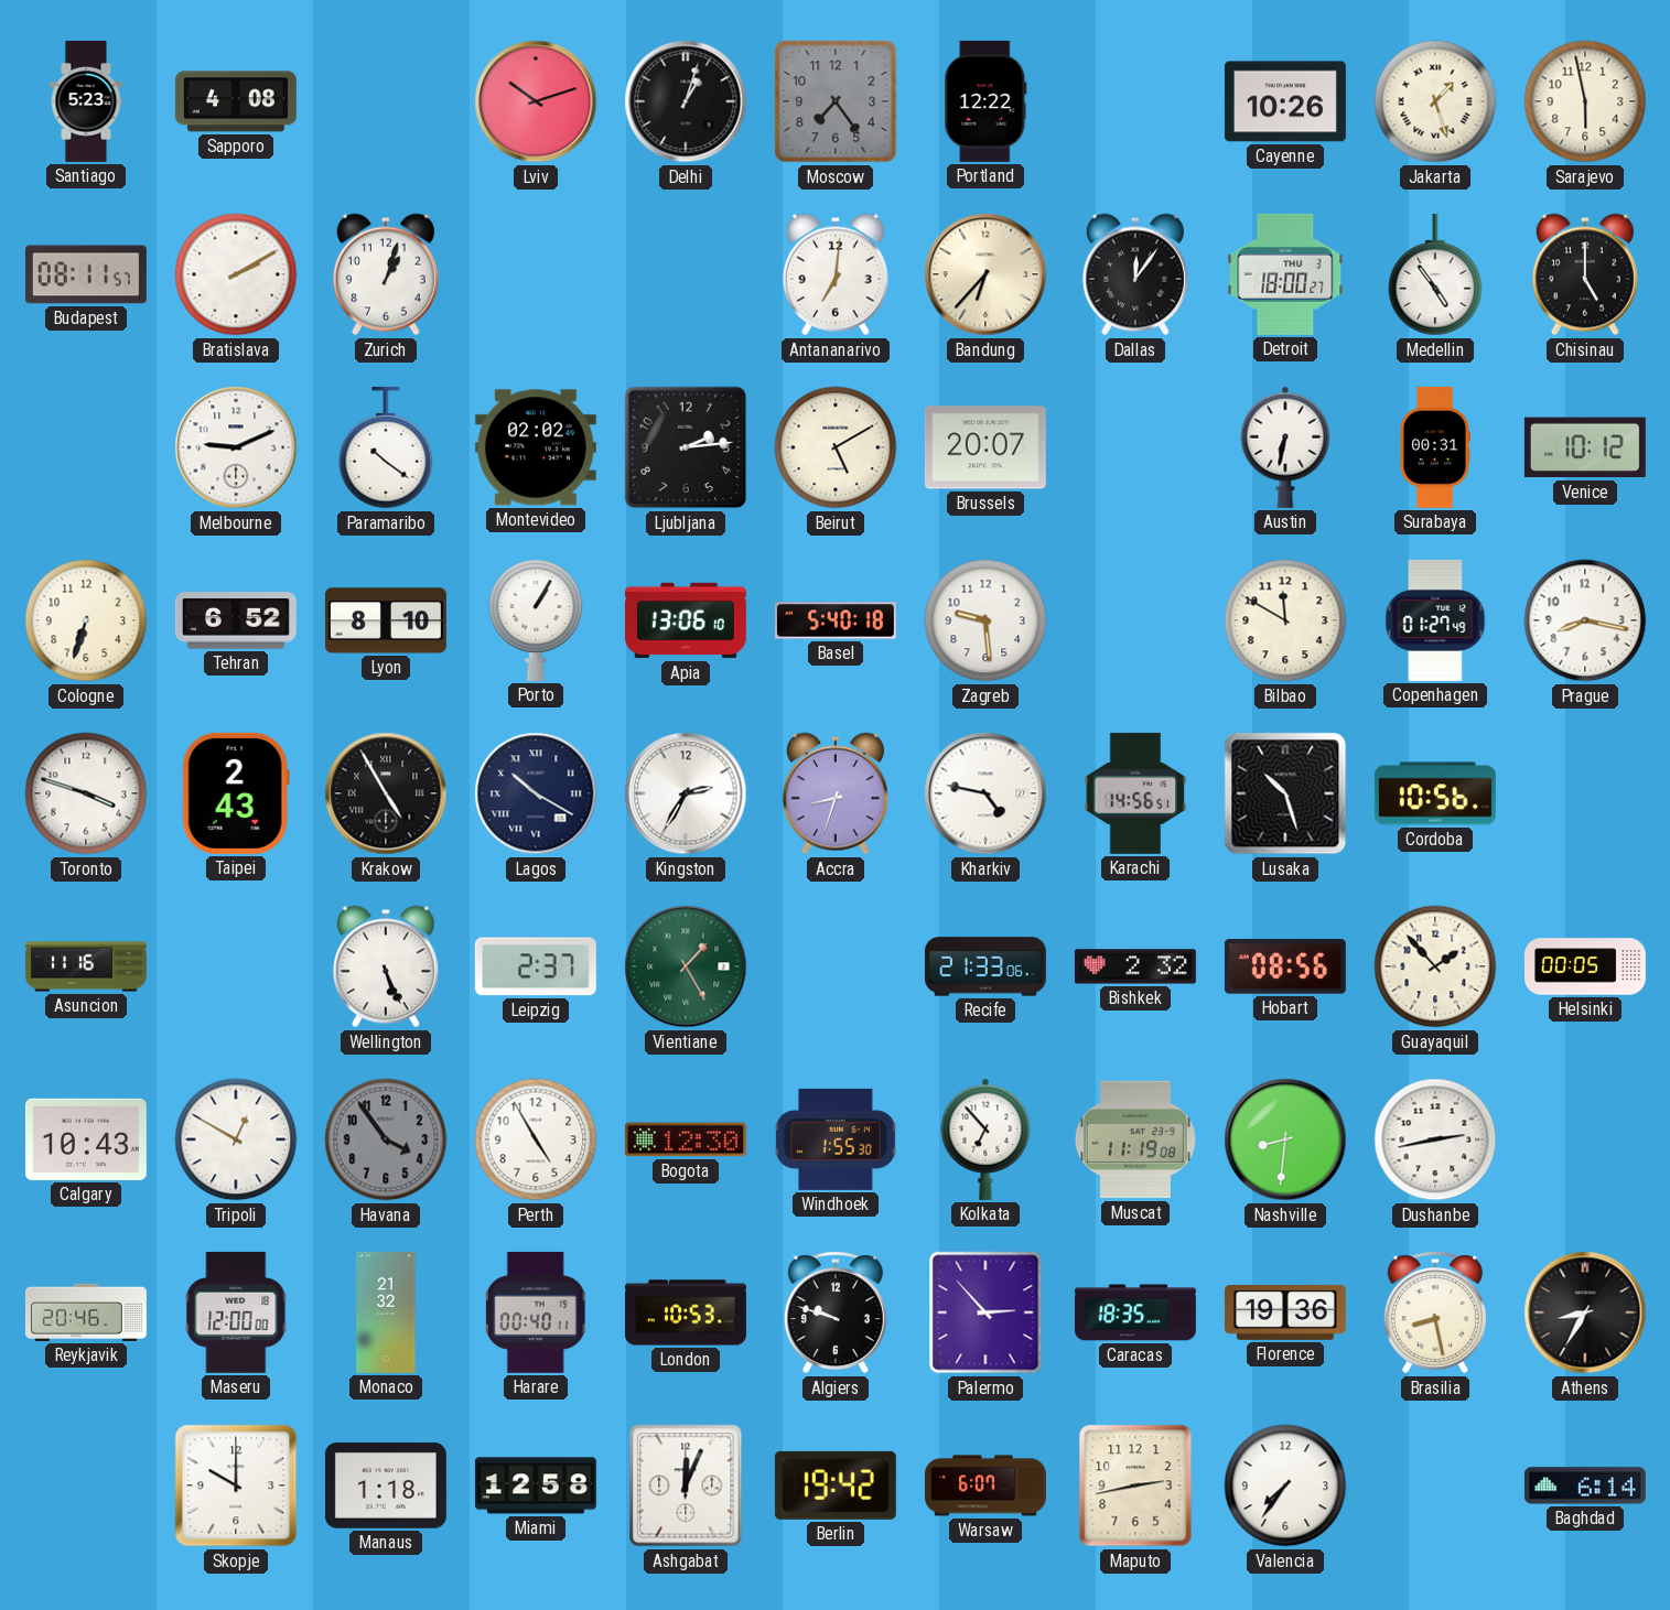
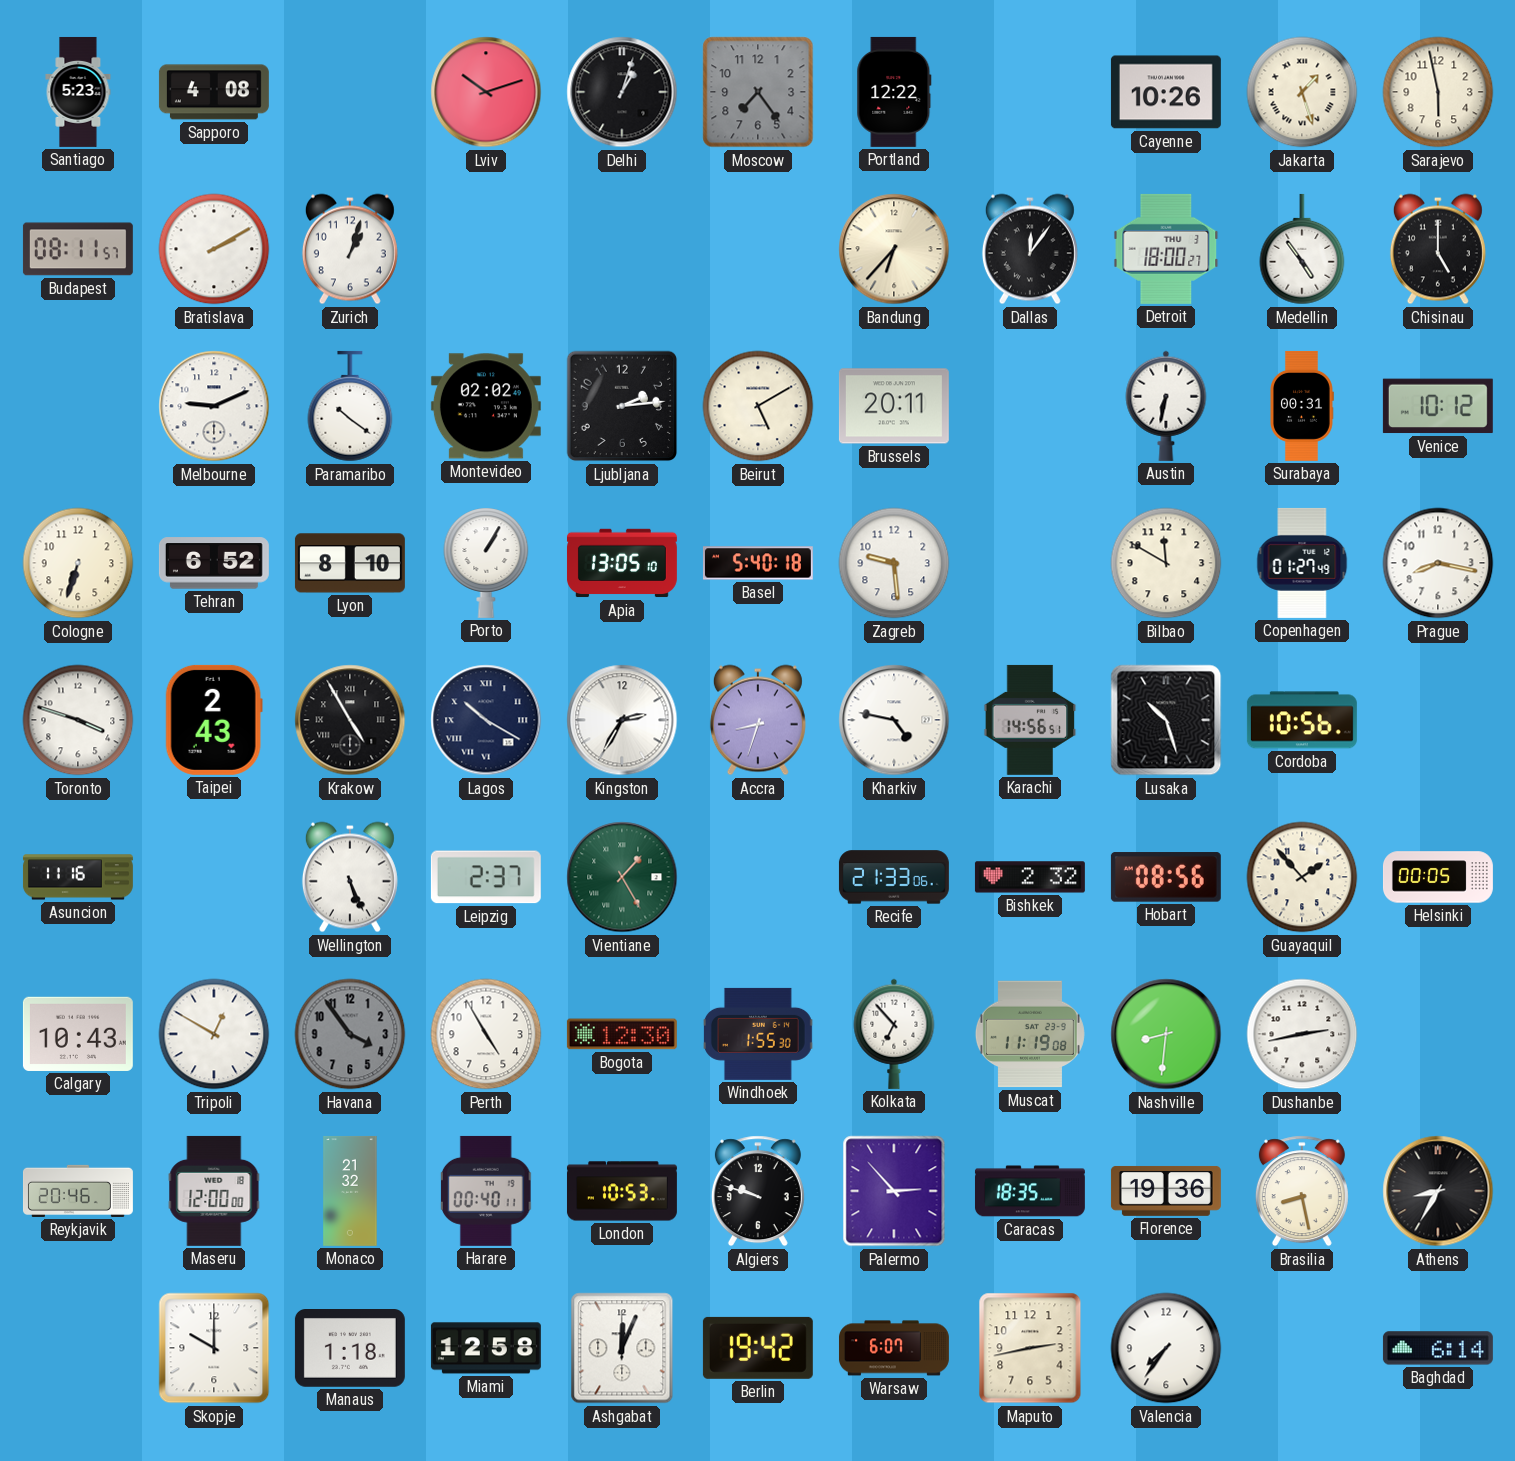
Antananarivo: 7:01 -> none
Brussels: 20:07 -> 20:11
Apia: 13:06 -> 13:05
